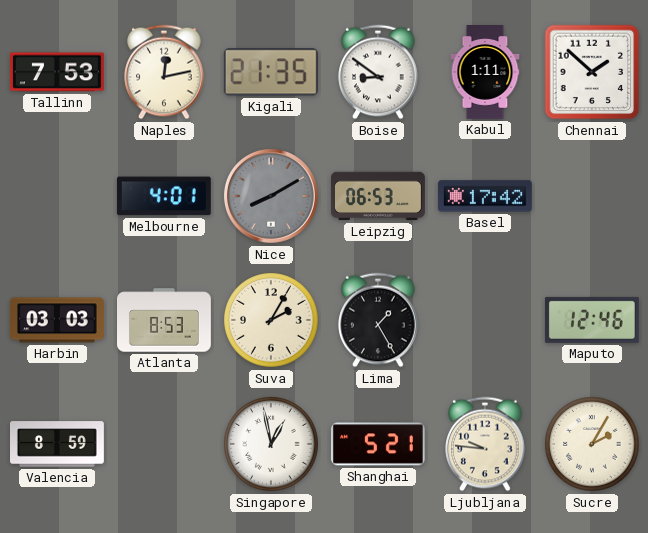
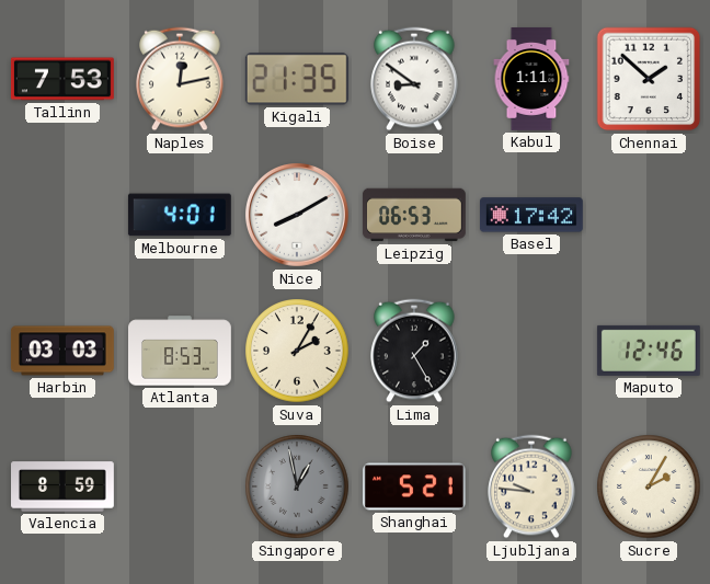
Nice dial: grey -> white
Singapore dial: white -> grey
